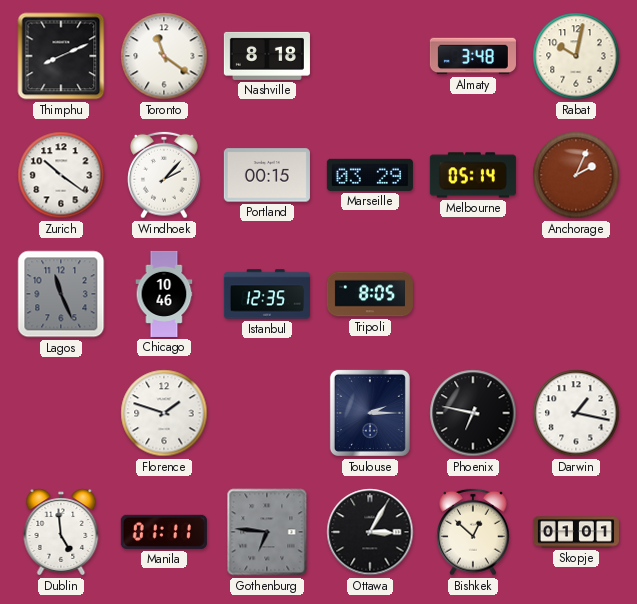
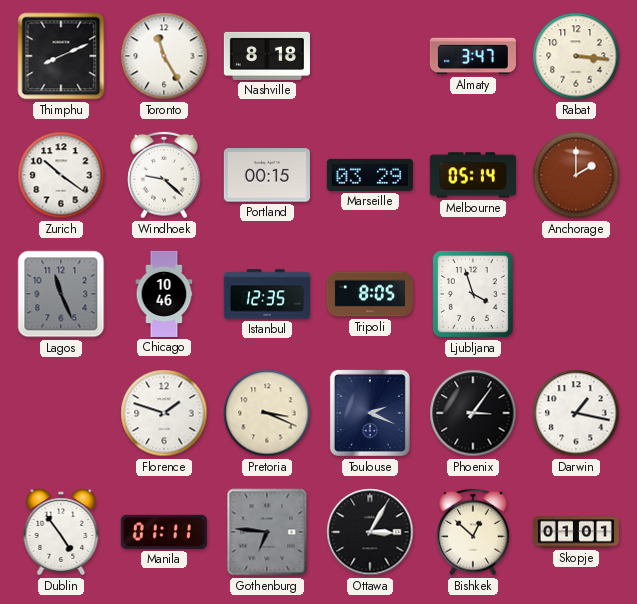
Toronto: 11:21 -> 11:25
Almaty: 3:48 -> 3:47
Rabat: 10:02 -> 3:16
Windhoek: 2:07 -> 9:22
Anchorage: 2:04 -> 2:00
Ljubljana: none -> 3:57
Pretoria: none -> 3:19
Toulouse: 2:15 -> 2:19
Phoenix: 6:47 -> 3:06
Dublin: 4:59 -> 4:54
